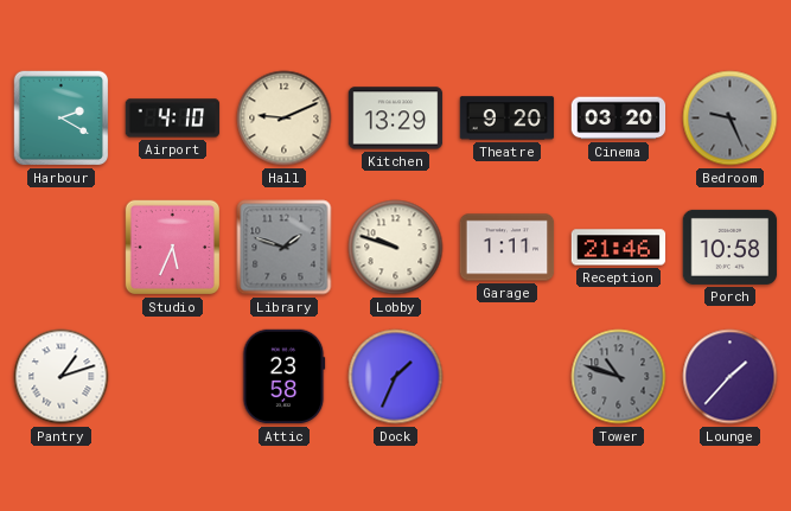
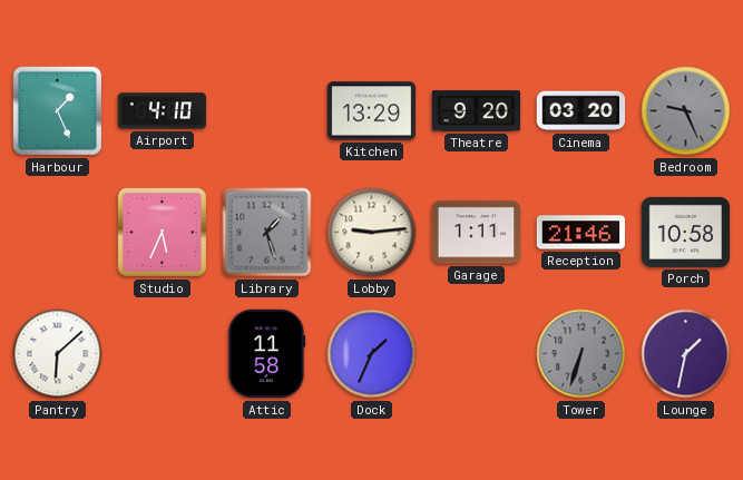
Harbour: 2:20 -> 1:26
Hall: 9:11 -> none
Library: 1:48 -> 1:27
Lobby: 9:48 -> 9:14
Pantry: 1:12 -> 6:08
Attic: 23:58 -> 11:58
Tower: 10:48 -> 6:33
Lounge: 1:37 -> 1:32
